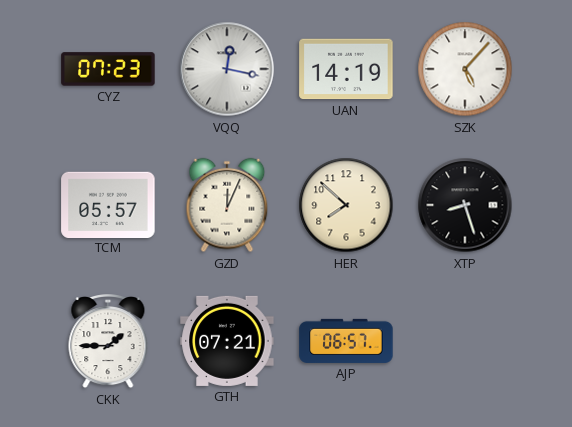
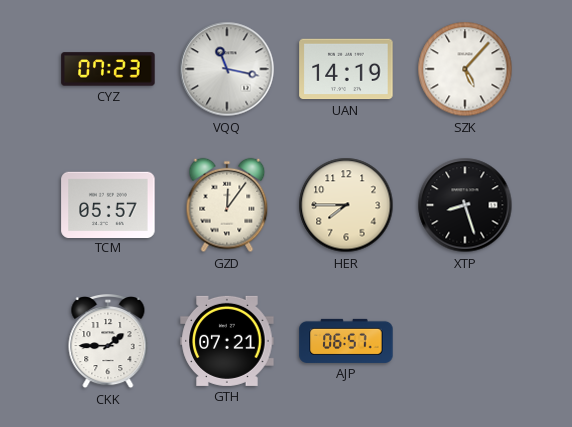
VQQ: 12:17 -> 11:17
GZD: 12:04 -> 12:06
HER: 7:52 -> 7:45
